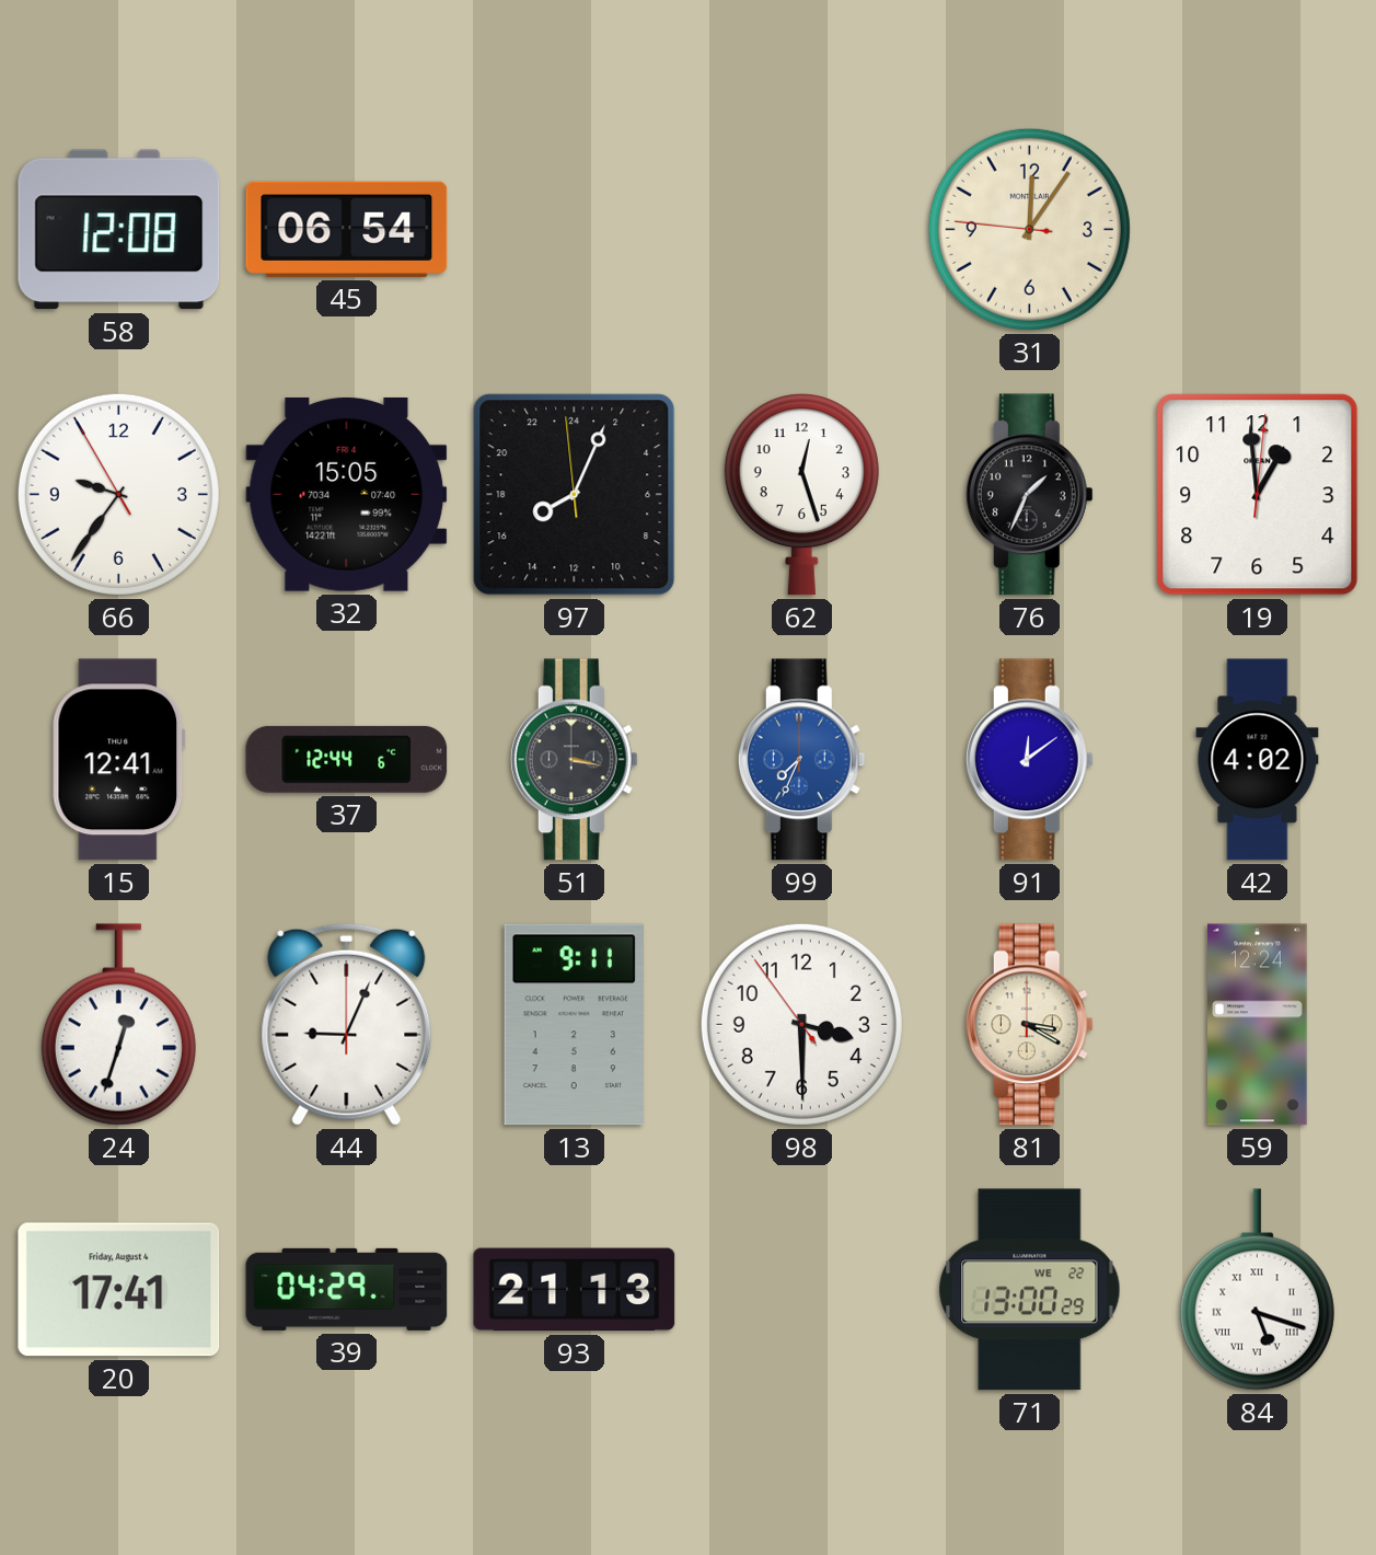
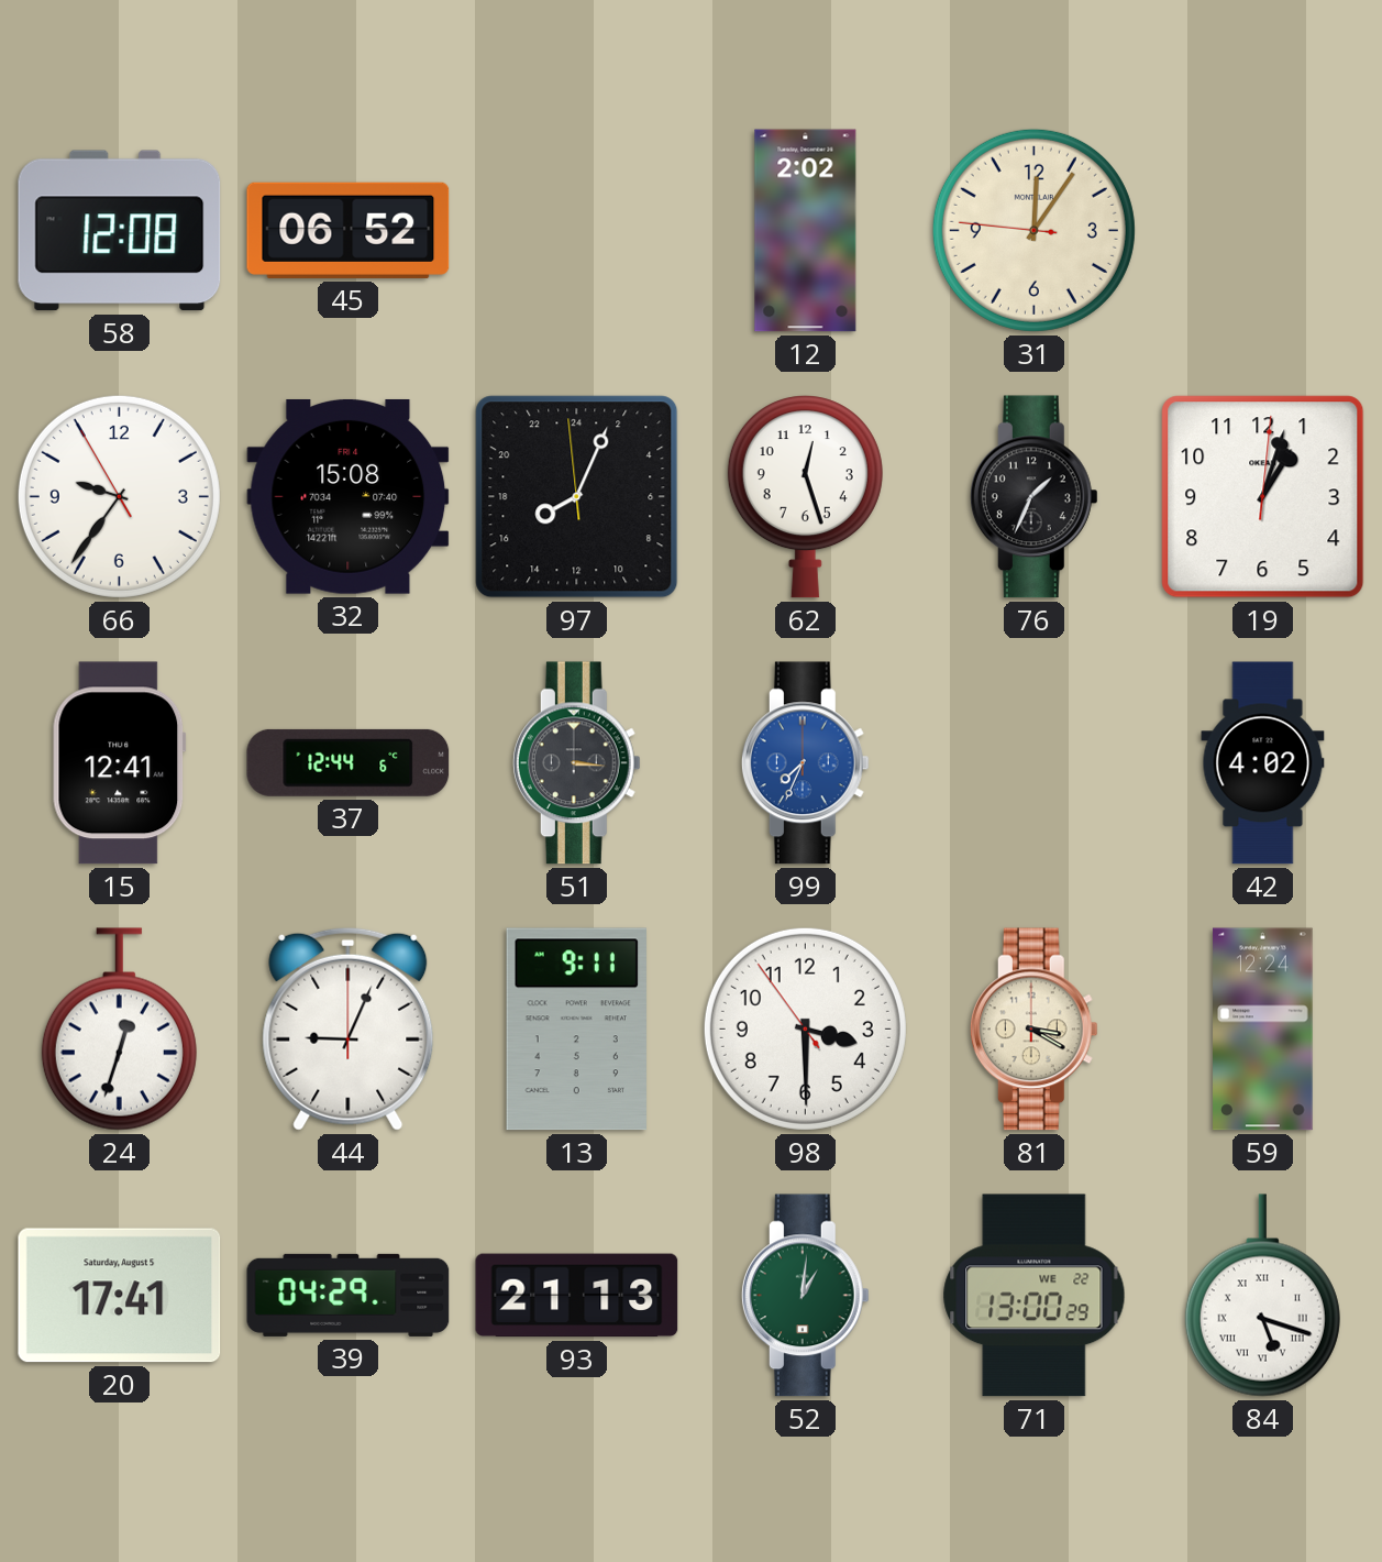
45: 06:54 -> 06:52
12: none -> 2:02
32: 15:05 -> 15:08
19: 12:59 -> 1:03
51: 3:17 -> 3:16
91: 12:09 -> none
20 date: Friday, August 4 -> Saturday, August 5
52: none -> 1:01
